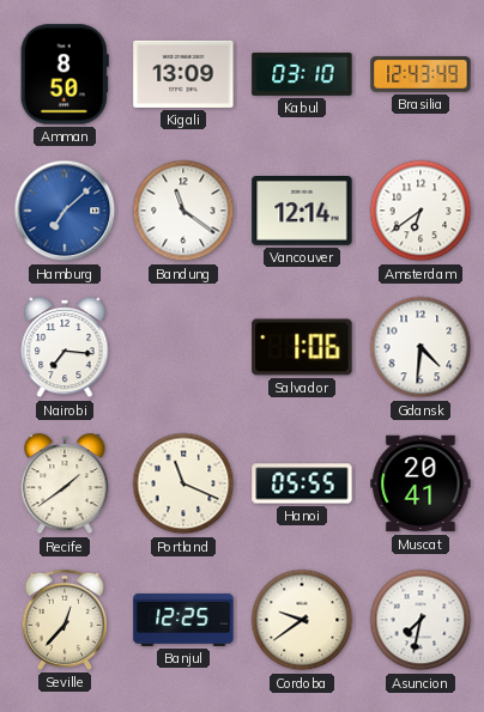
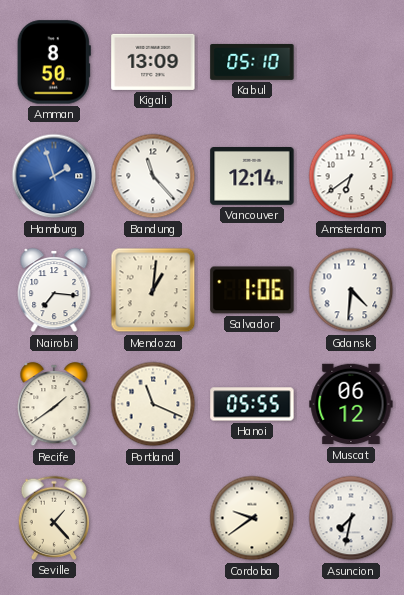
Kabul: 03:10 -> 05:10
Brasilia: 12:43 -> none
Hamburg: 7:08 -> 1:57
Bandung: 11:21 -> 11:23
Mendoza: none -> 1:01
Muscat: 20:41 -> 06:12
Seville: 12:37 -> 1:23
Banjul: 12:25 -> none
